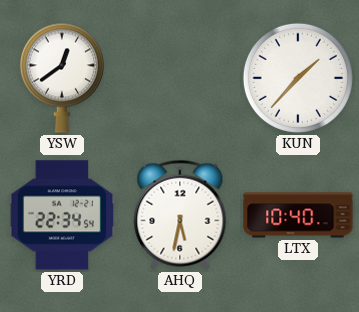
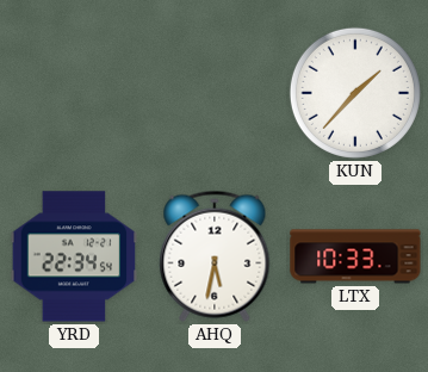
YSW: 12:39 -> none
LTX: 10:40 -> 10:33
